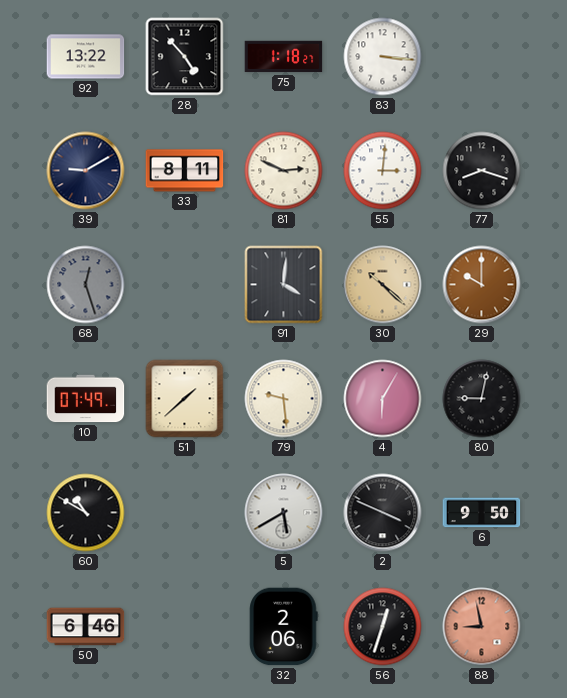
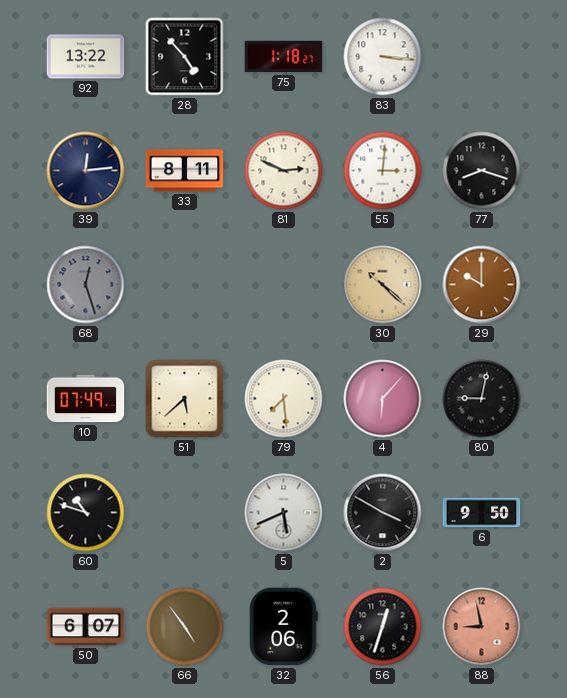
39: 9:10 -> 12:14
91: 4:01 -> none
51: 1:38 -> 5:38
79: 9:29 -> 7:29
4: 6:05 -> 6:07
60: 10:50 -> 10:48
5: 5:40 -> 5:41
2: 3:49 -> 3:50
50: 6:46 -> 6:07
66: none -> 4:54
